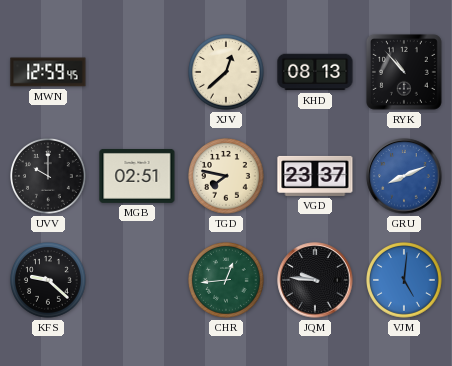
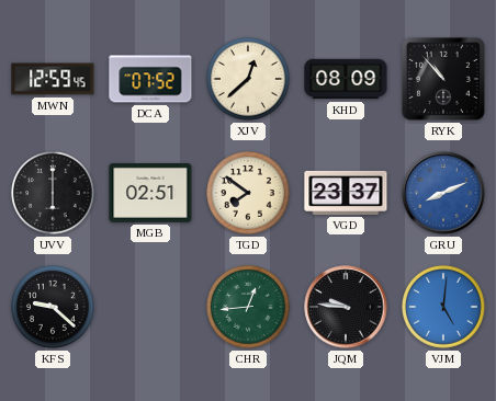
DCA: none -> 07:52
KHD: 08:13 -> 08:09
UVV: 10:00 -> 6:00
TGD: 7:47 -> 7:51
